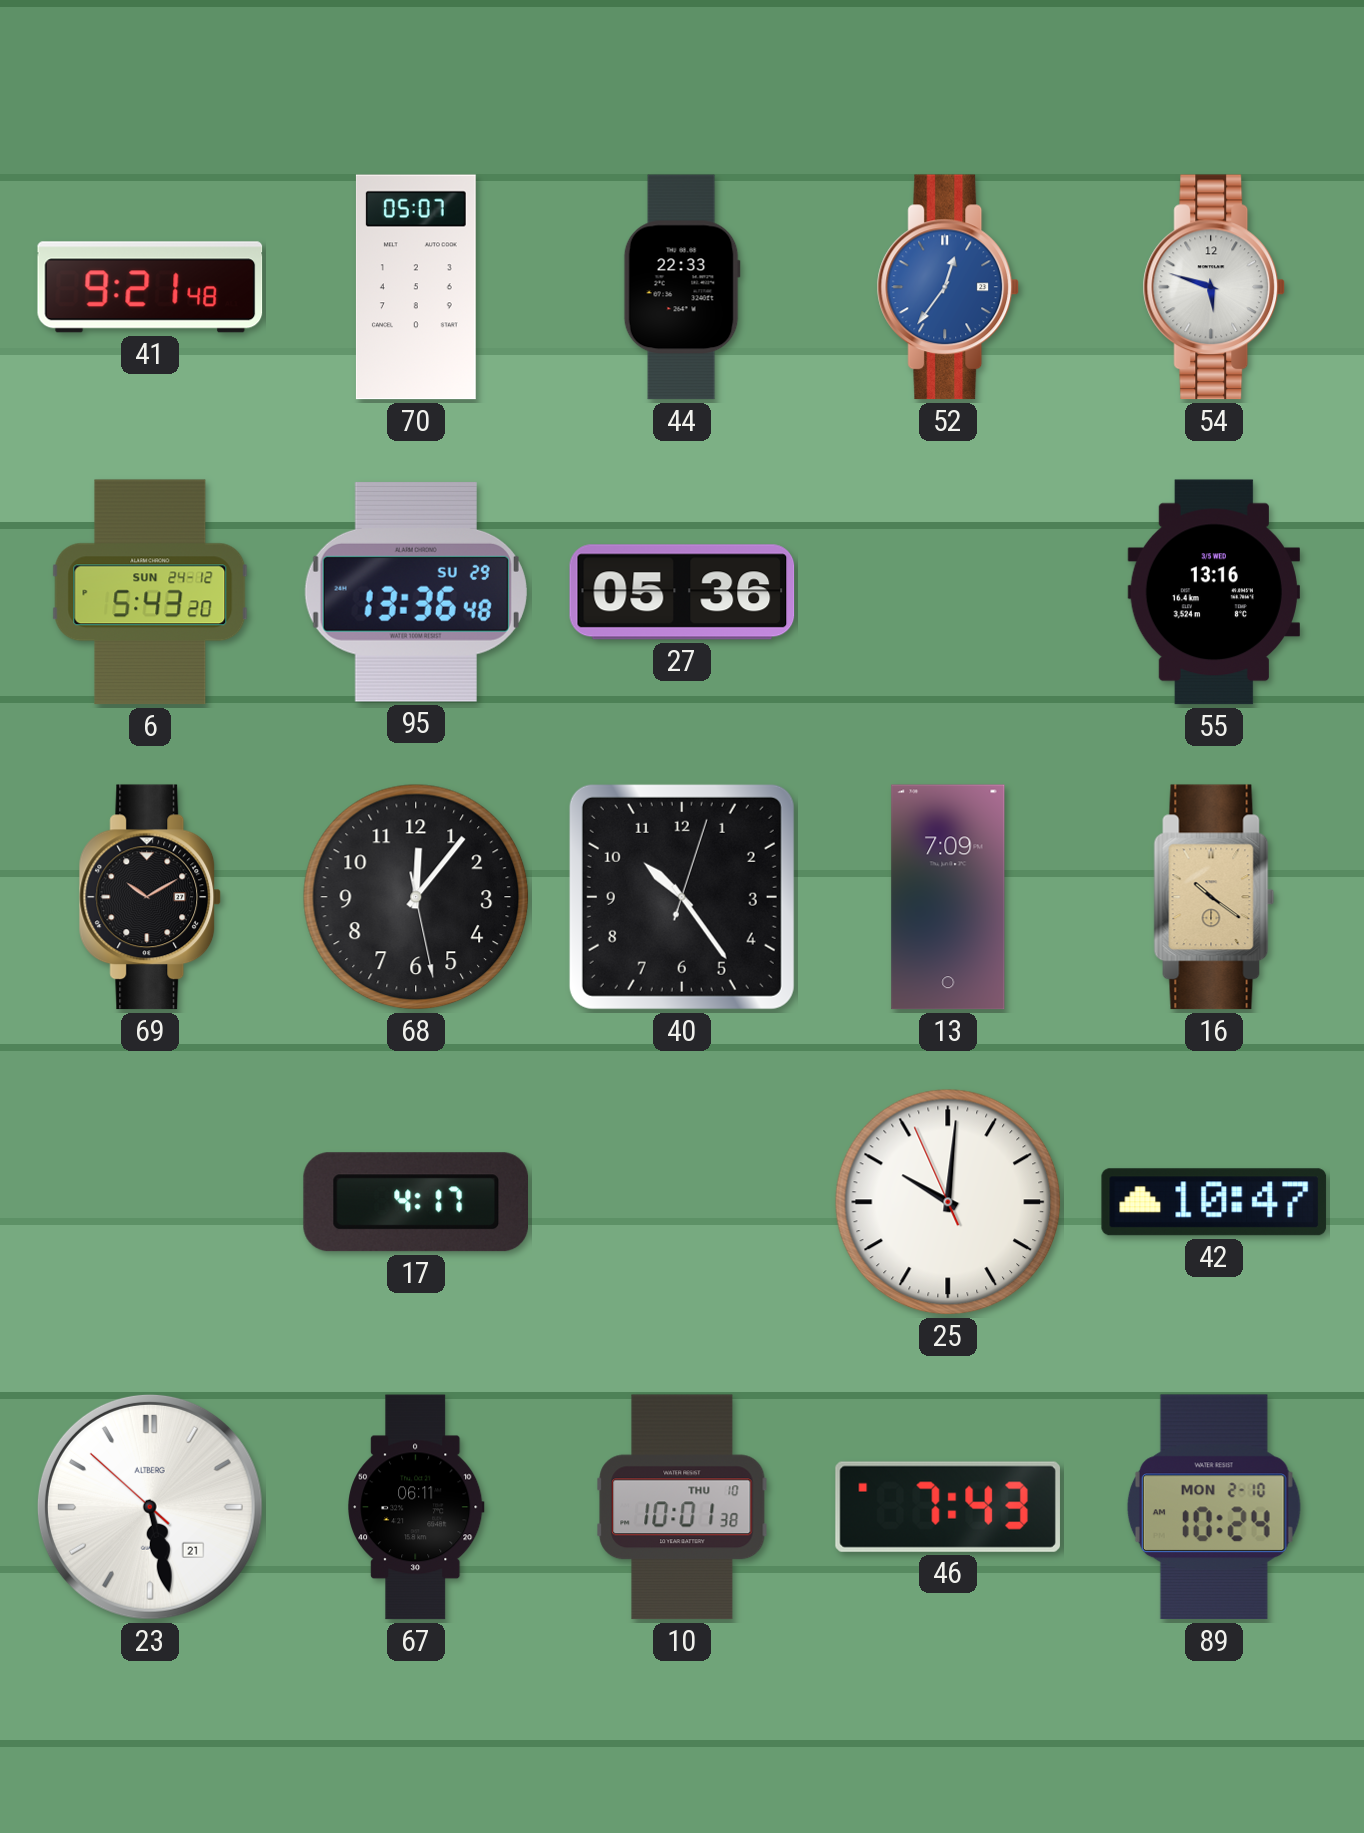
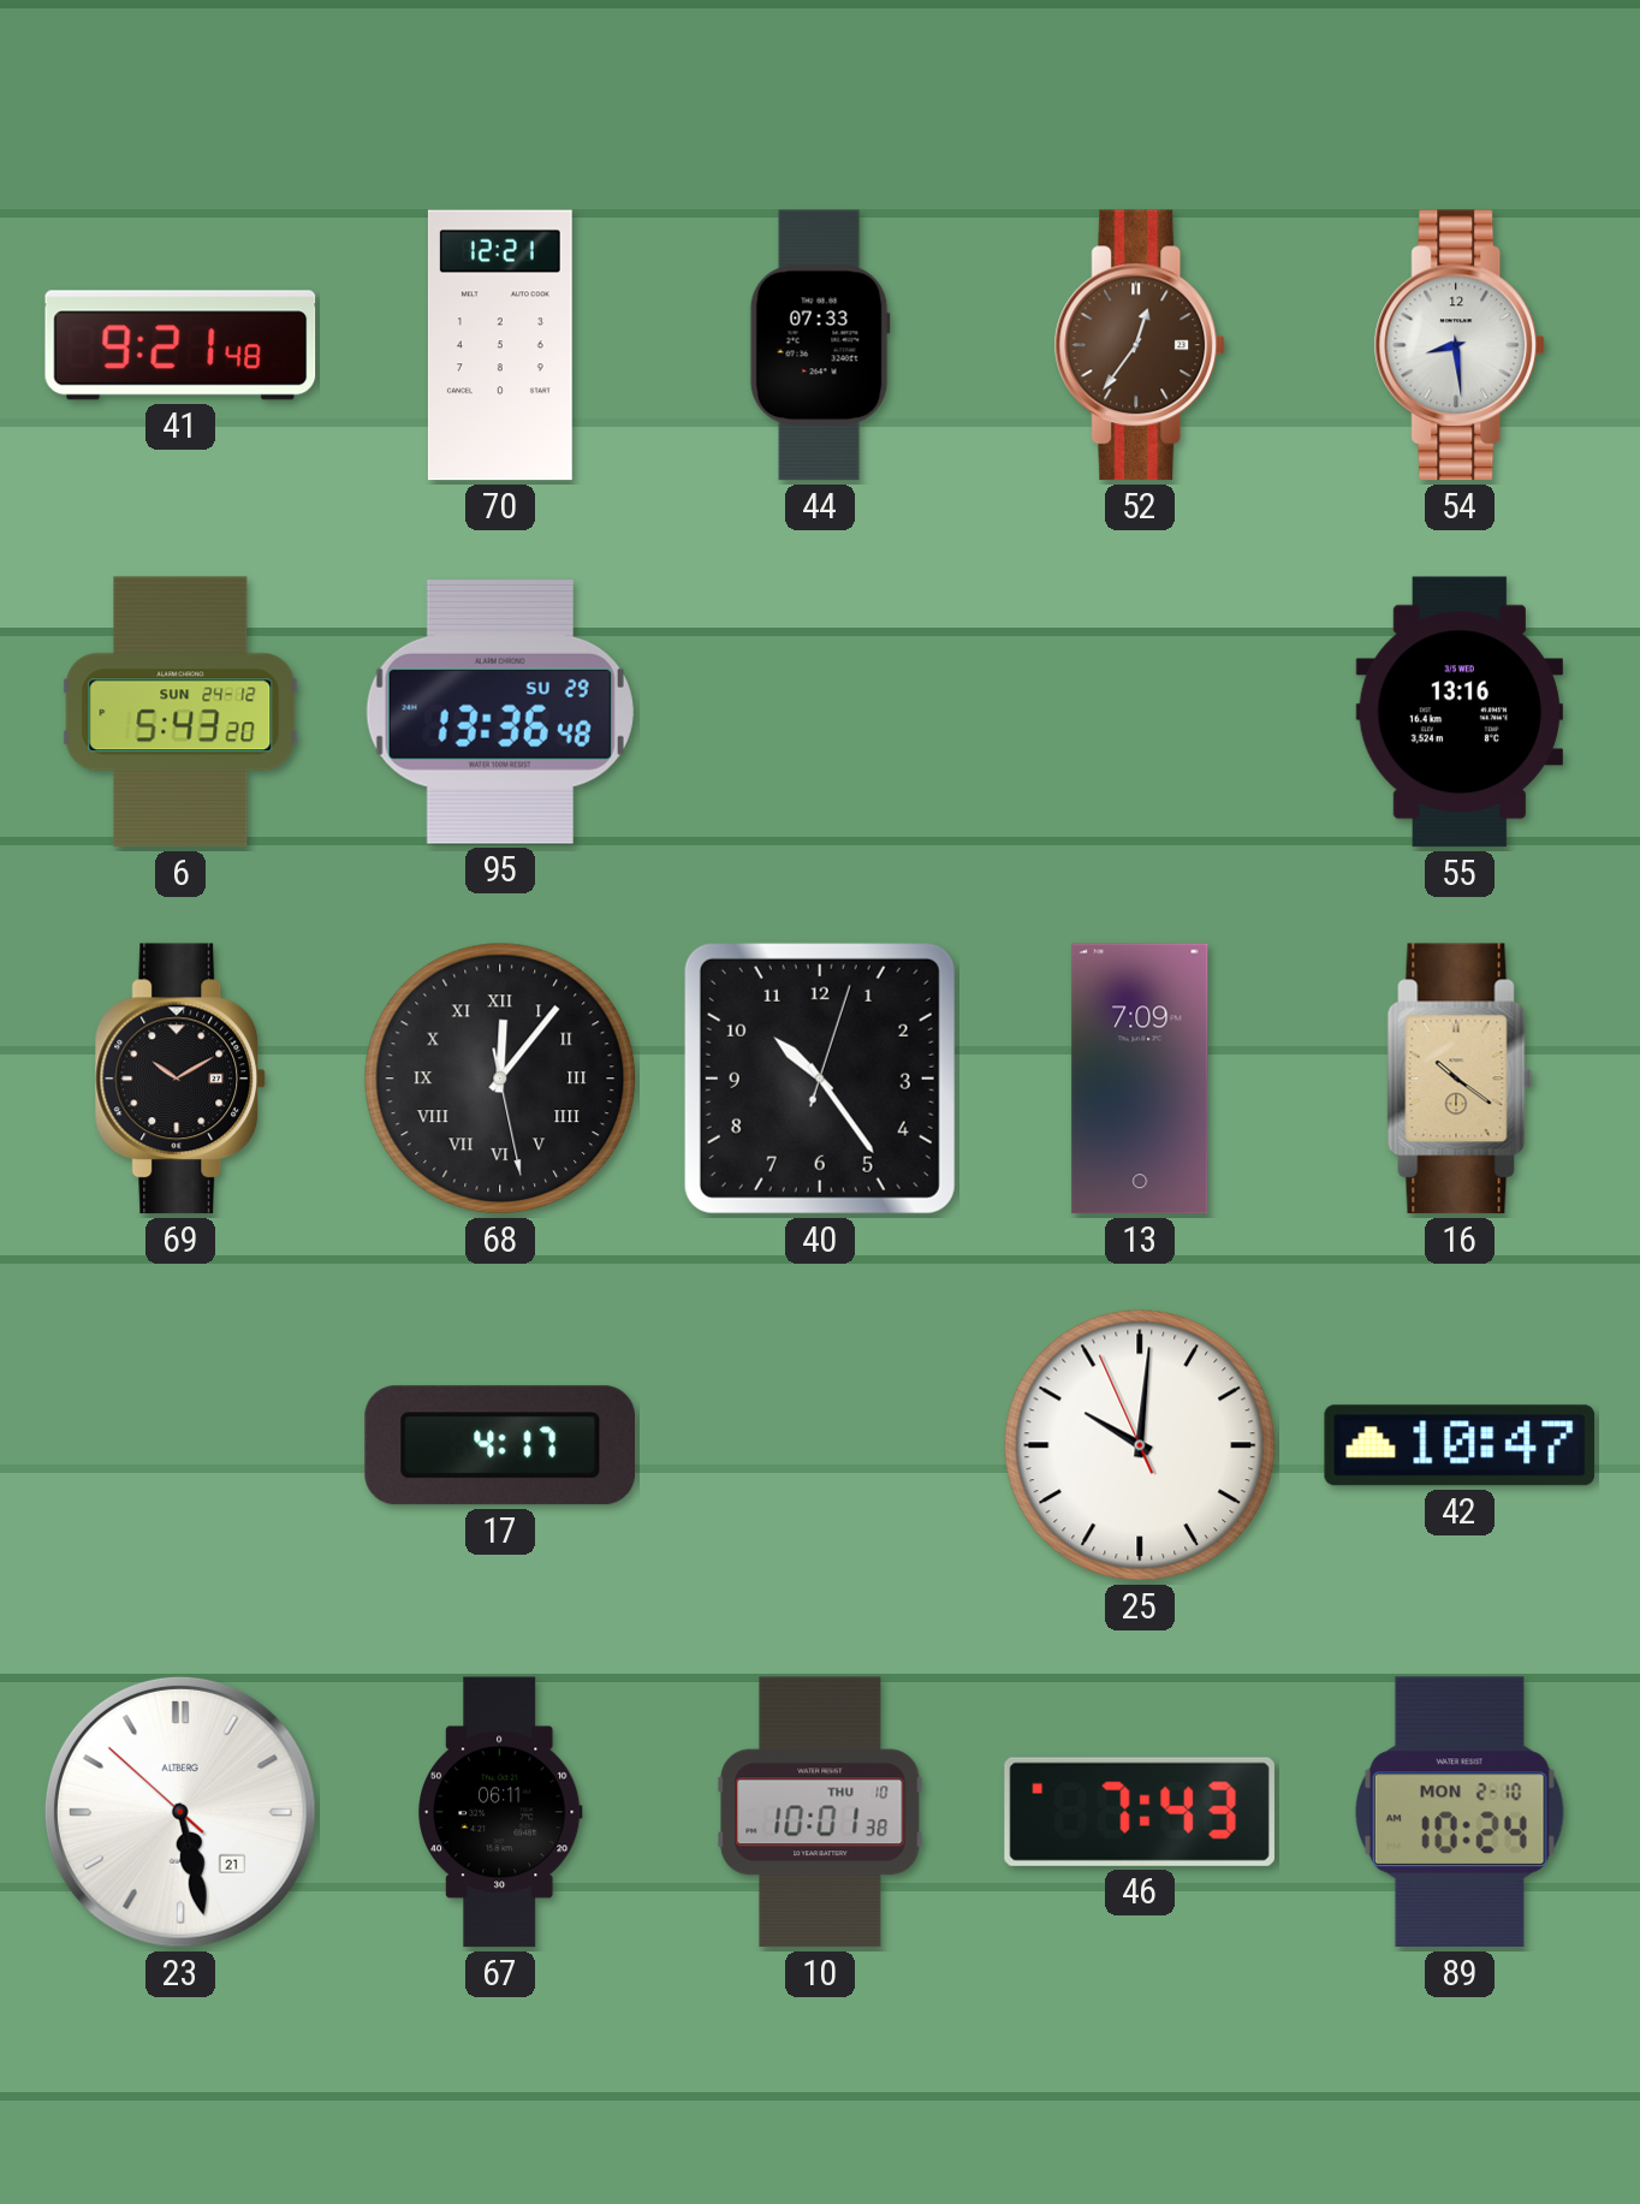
70: 05:07 -> 12:21
44: 22:33 -> 07:33
52 dial: blue -> brown
54: 5:48 -> 8:29
27: 05:36 -> none
68 numerals: Arabic -> Roman
